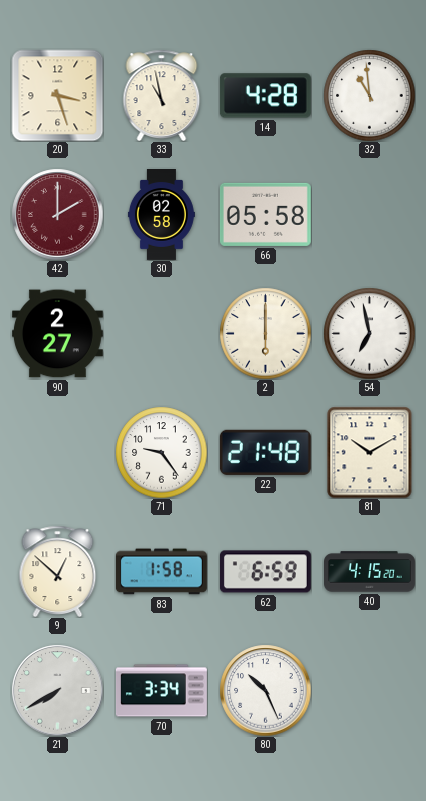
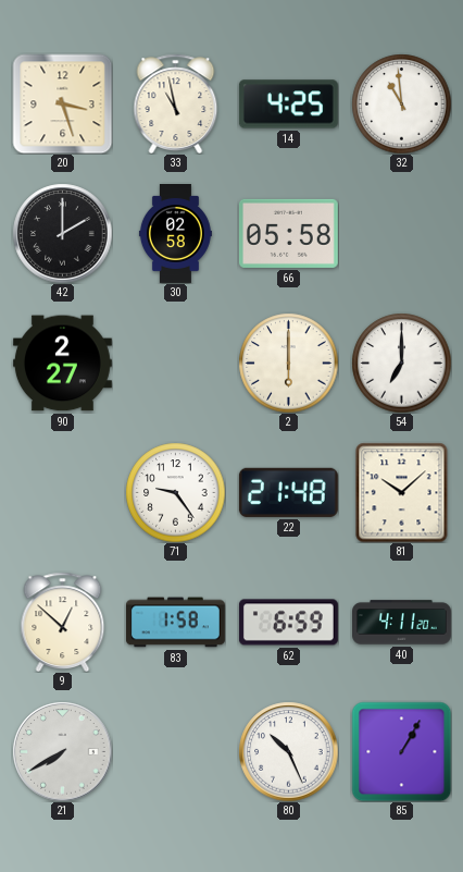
14: 4:28 -> 4:25
42 dial: burgundy -> black
54: 6:58 -> 7:00
81: 10:10 -> 10:08
40: 4:15 -> 4:11
70: 3:34 -> none
85: none -> 1:05
